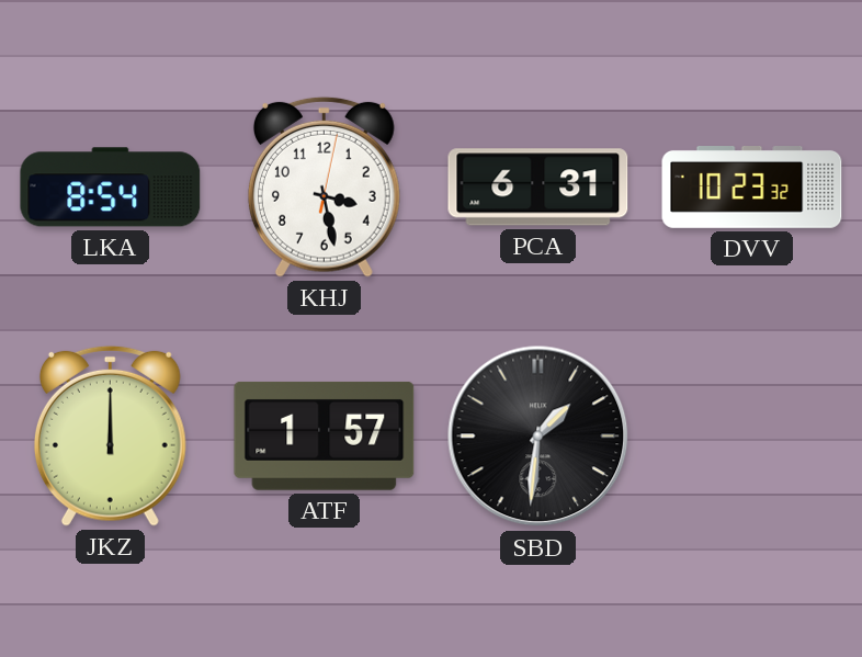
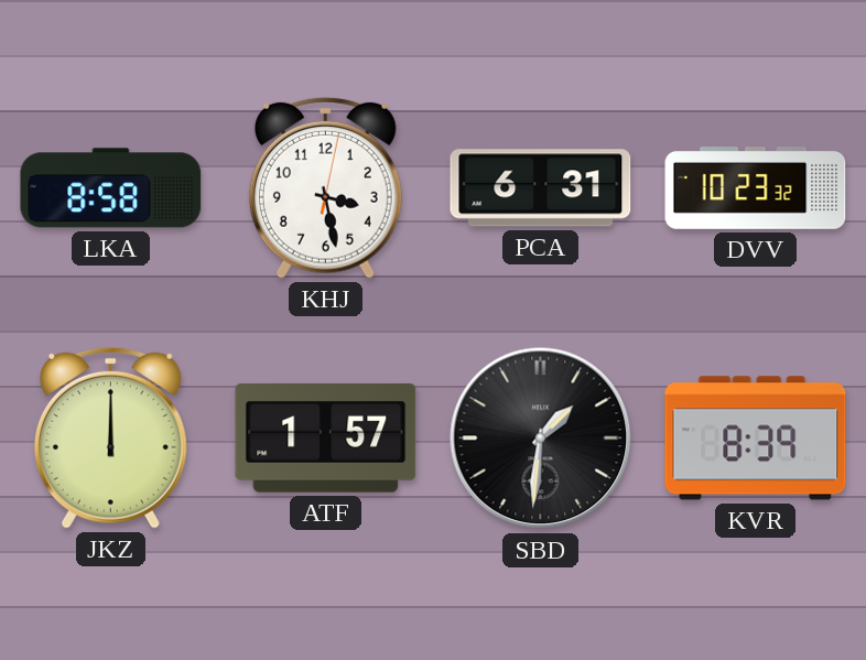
LKA: 8:54 -> 8:58
KVR: none -> 8:39
